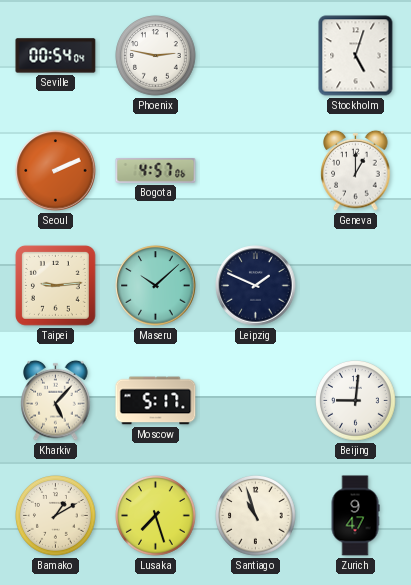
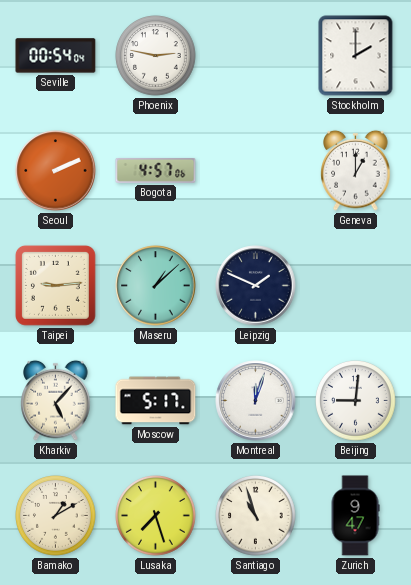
Stockholm: 5:03 -> 2:00
Maseru: 10:08 -> 1:08
Montreal: none -> 12:03
